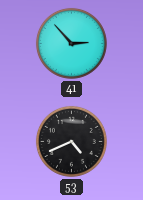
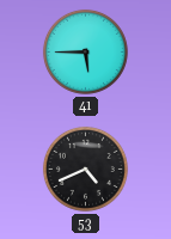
41: 2:53 -> 5:45
